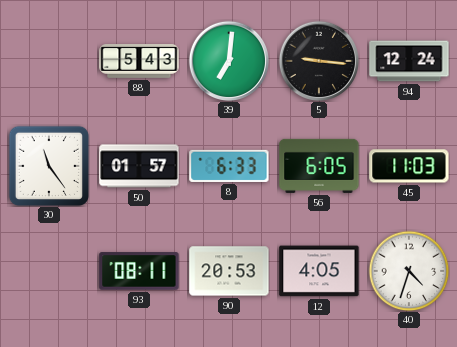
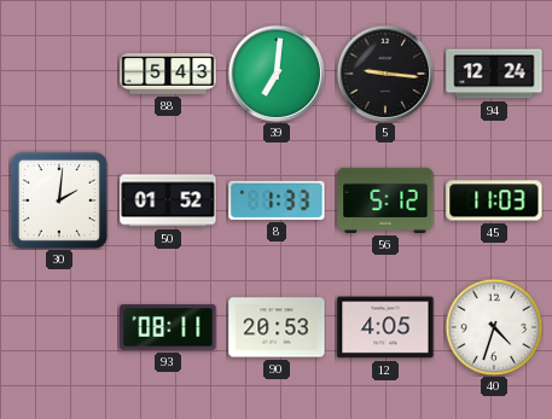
30: 11:24 -> 2:01
50: 01:57 -> 01:52
8: 6:33 -> 1:33
56: 6:05 -> 5:12
